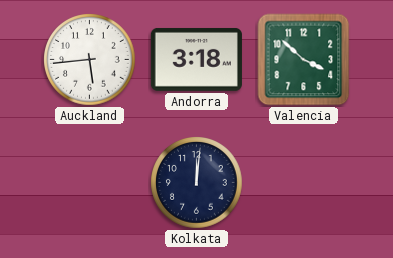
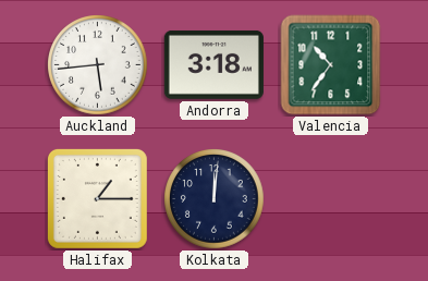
Valencia: 3:52 -> 10:36
Halifax: none -> 1:15
